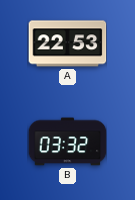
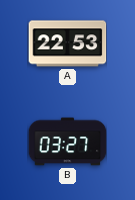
B: 03:32 -> 03:27
